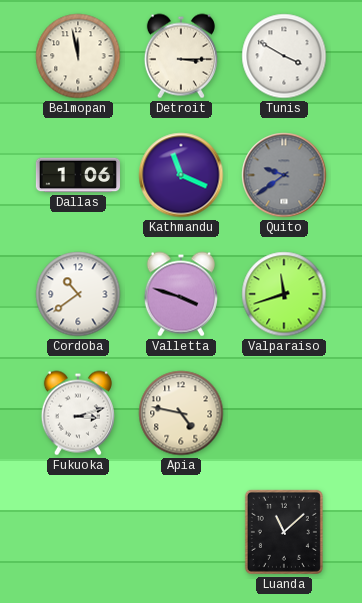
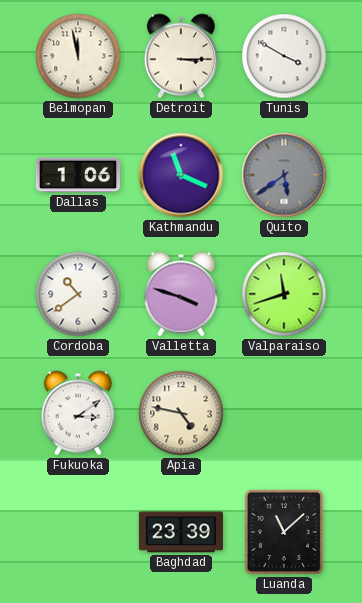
Quito: 9:39 -> 5:39
Fukuoka: 3:12 -> 3:09
Baghdad: none -> 23:39
